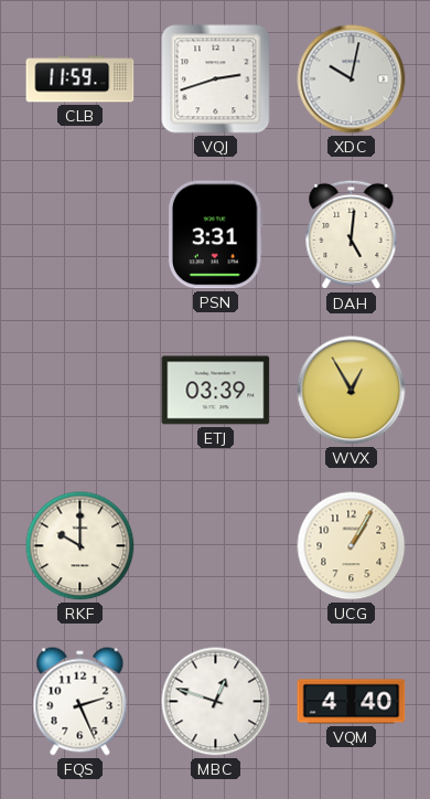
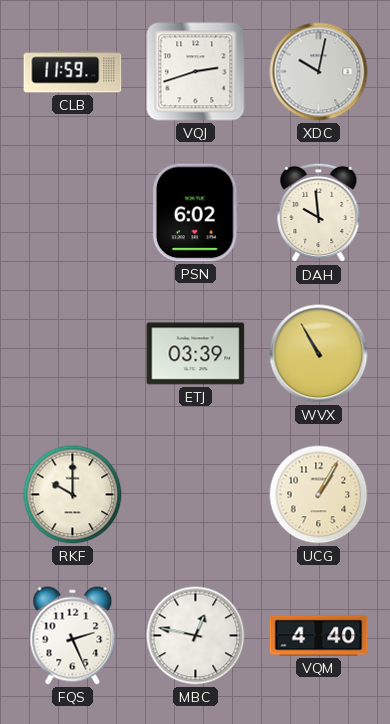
PSN: 3:31 -> 6:02
DAH: 5:01 -> 9:59
WVX: 12:55 -> 10:55
MBC: 12:48 -> 12:47
